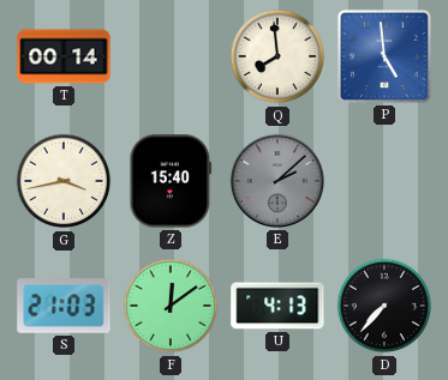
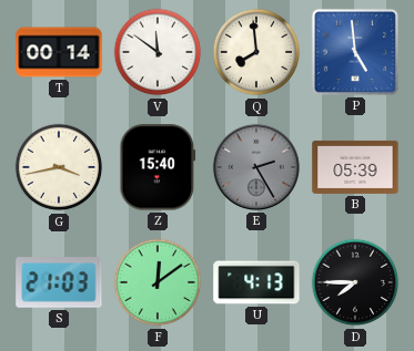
V: none -> 11:51
E: 2:08 -> 2:25
B: none -> 05:39
D: 7:37 -> 7:45
